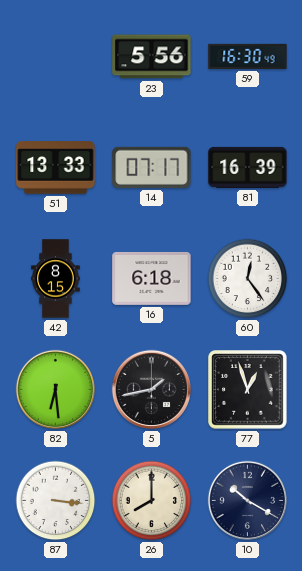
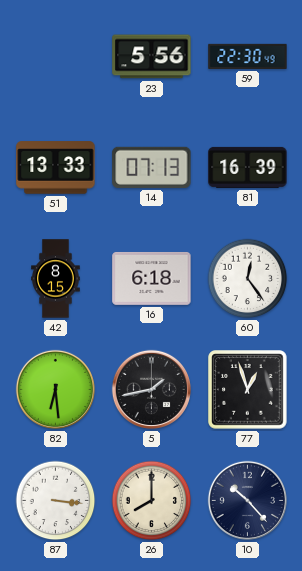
59: 16:30 -> 22:30
14: 07:17 -> 07:13
10: 10:20 -> 10:23
